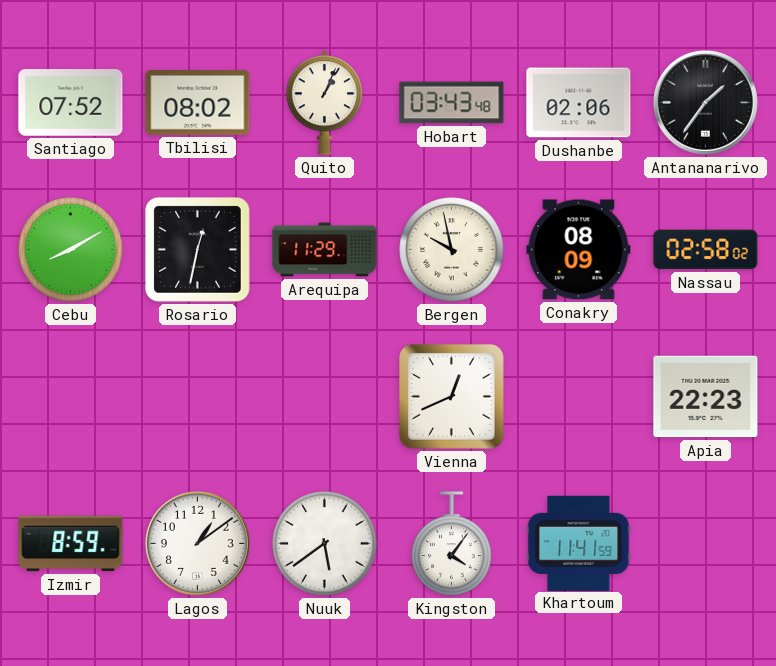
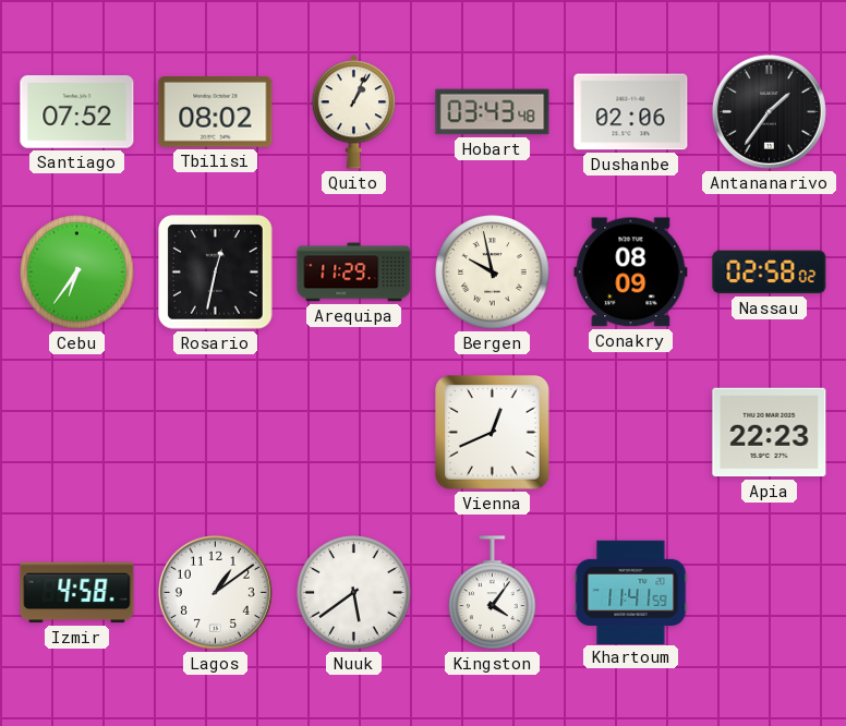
Cebu: 8:10 -> 6:36
Izmir: 8:59 -> 4:58
